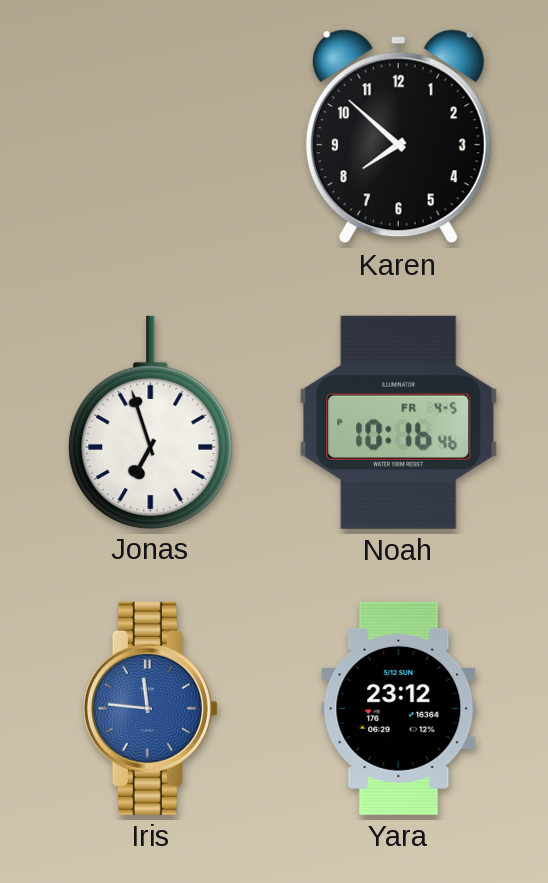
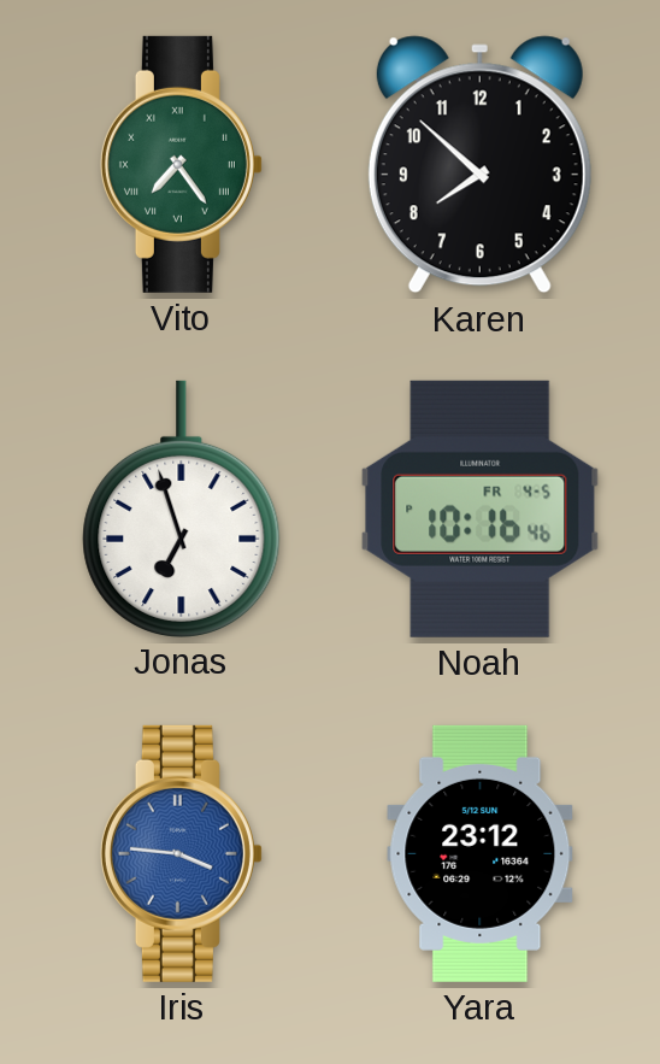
Vito: none -> 7:24
Iris: 11:46 -> 3:46
